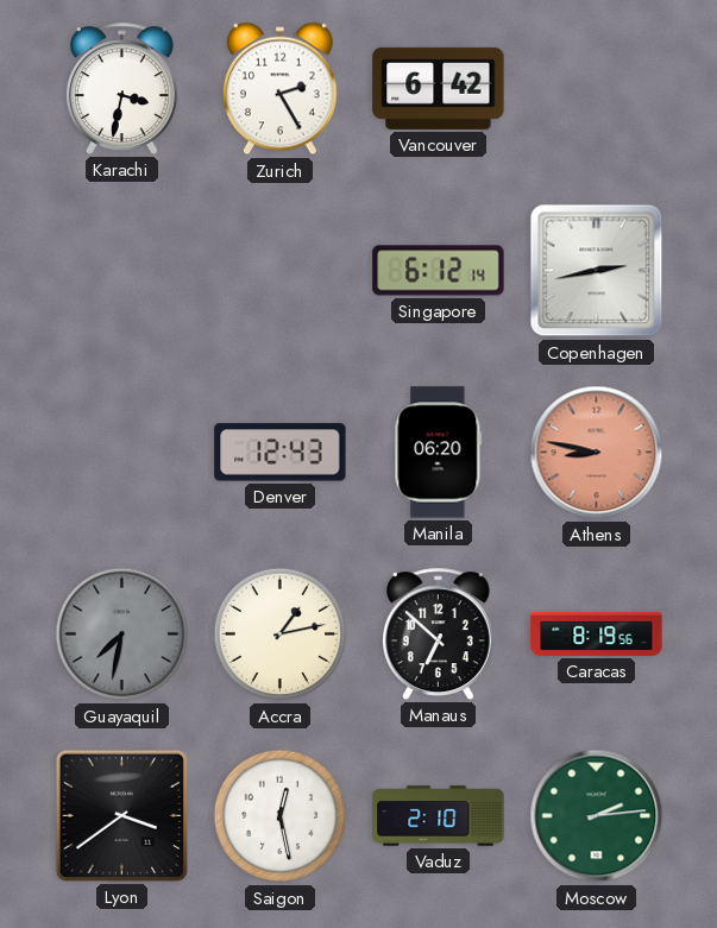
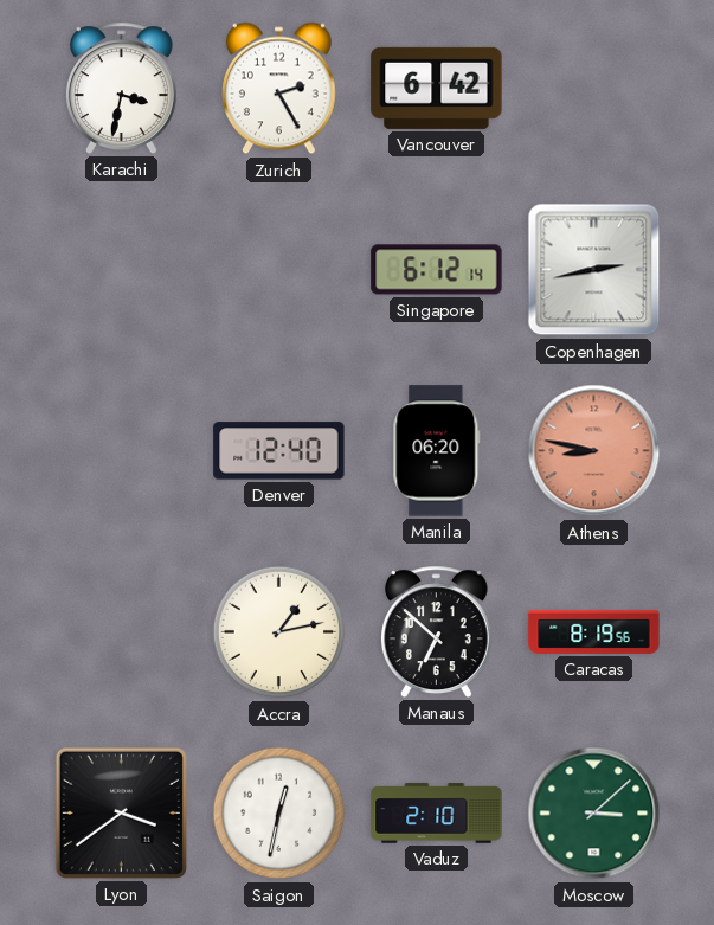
Denver: 12:43 -> 12:40
Guayaquil: 7:32 -> none
Saigon: 12:28 -> 12:32
Moscow: 2:14 -> 3:08
